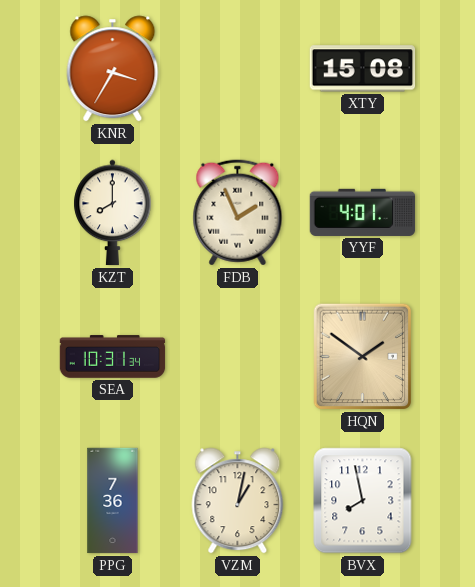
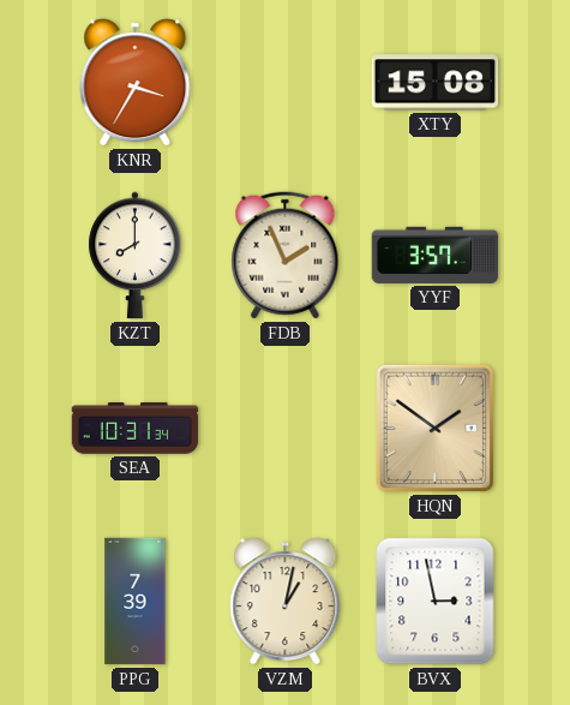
YYF: 4:01 -> 3:57
PPG: 7:36 -> 7:39
BVX: 7:58 -> 2:58
